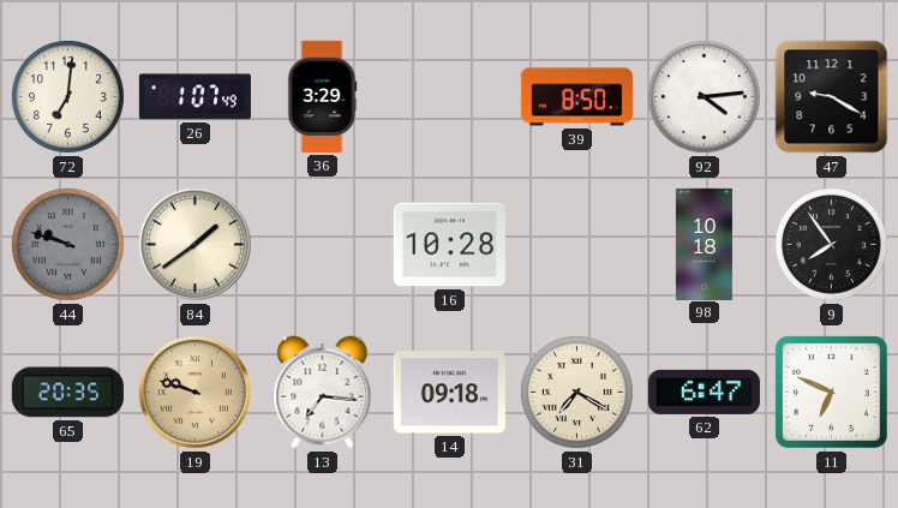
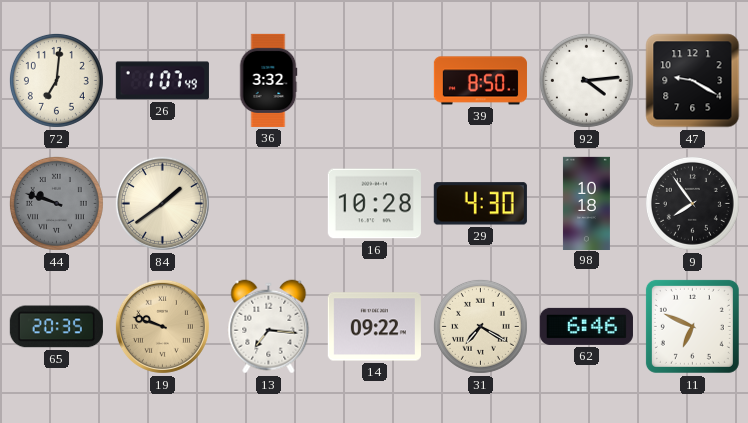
36: 3:29 -> 3:32
29: none -> 4:30
14: 09:18 -> 09:22
62: 6:47 -> 6:46
